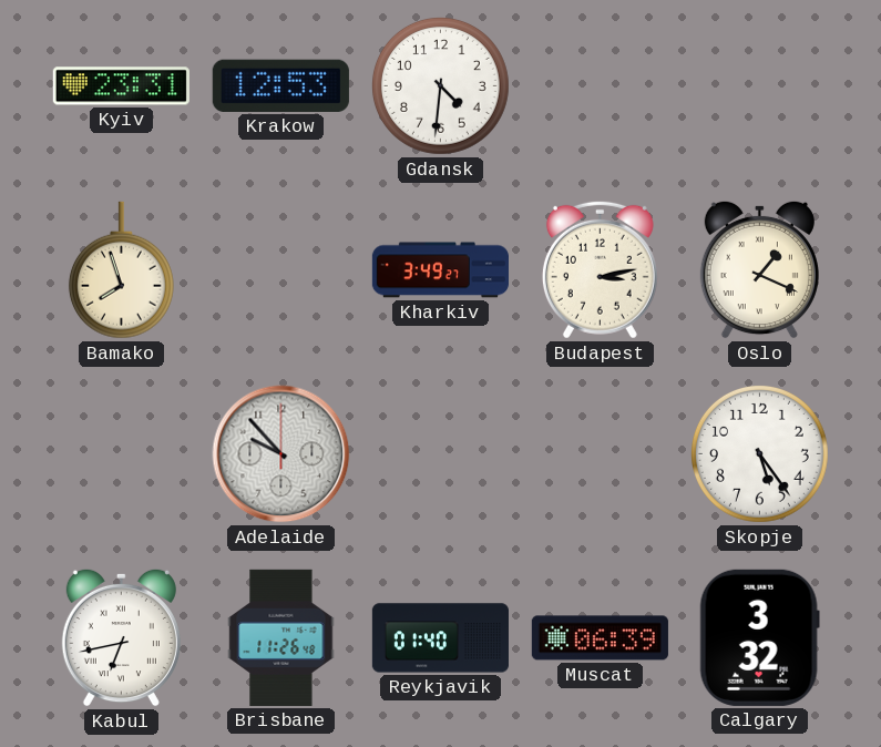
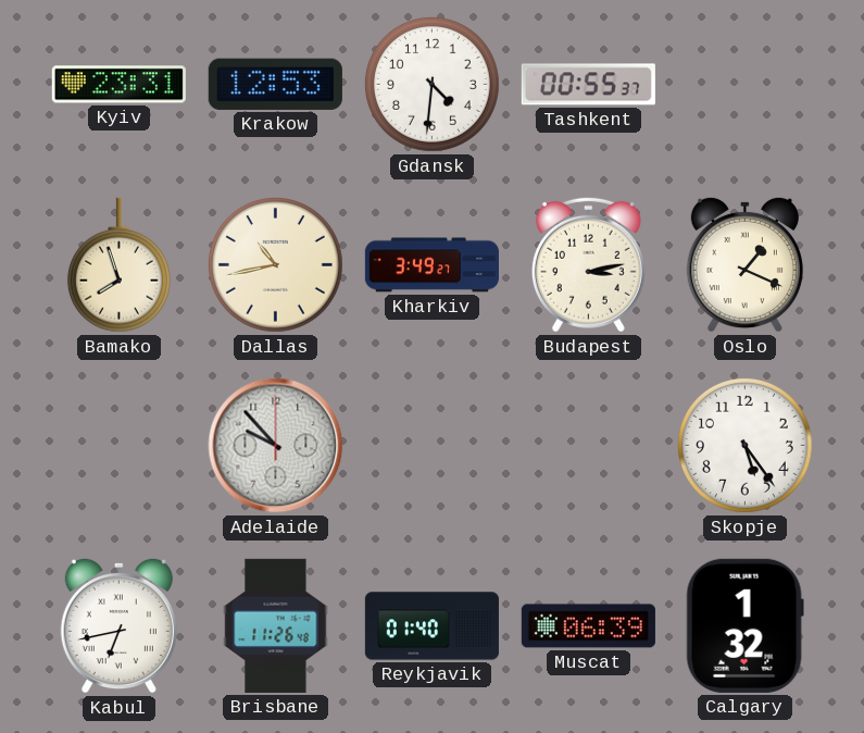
Tashkent: none -> 00:55
Dallas: none -> 10:43
Calgary: 3:32 -> 1:32
